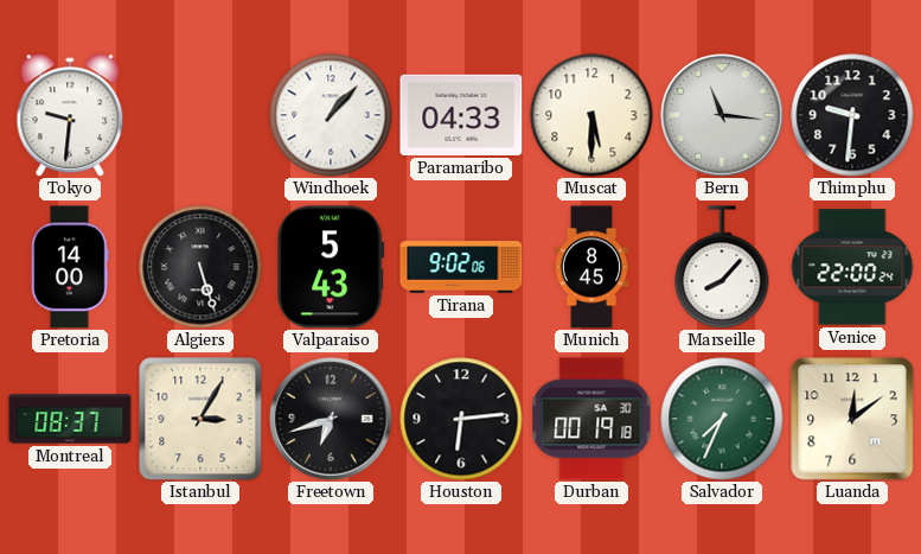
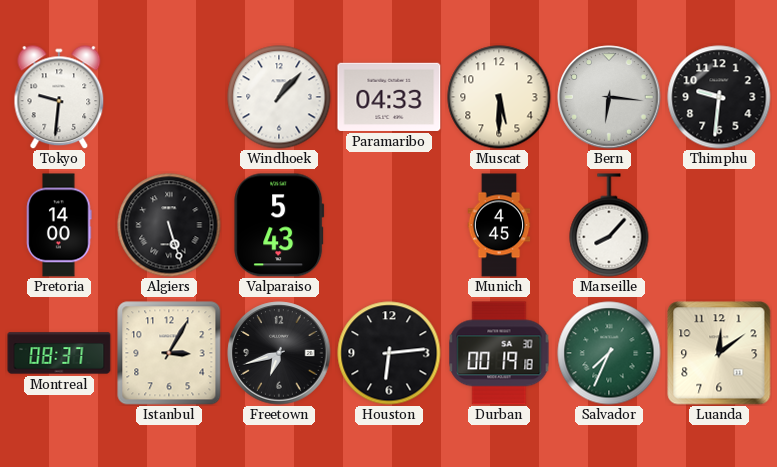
Bern: 11:16 -> 6:16
Tirana: 9:02 -> none
Munich: 8:45 -> 4:45
Venice: 22:00 -> none
